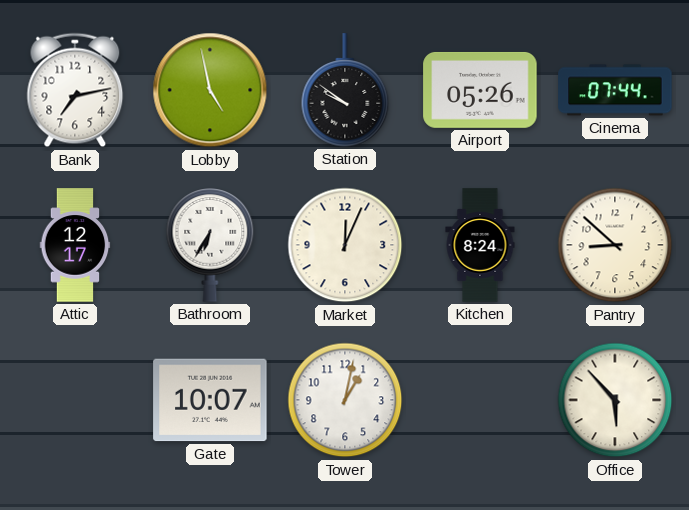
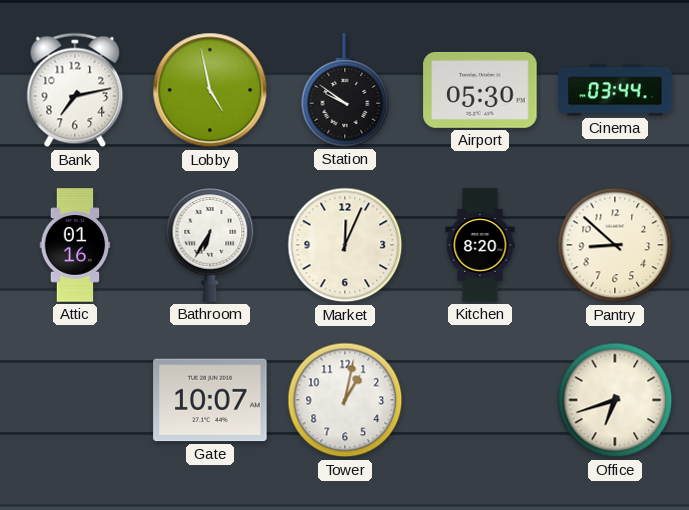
Airport: 05:26 -> 05:30
Cinema: 07:44 -> 03:44
Attic: 12:17 -> 01:16
Kitchen: 8:24 -> 8:20
Office: 5:53 -> 6:42
